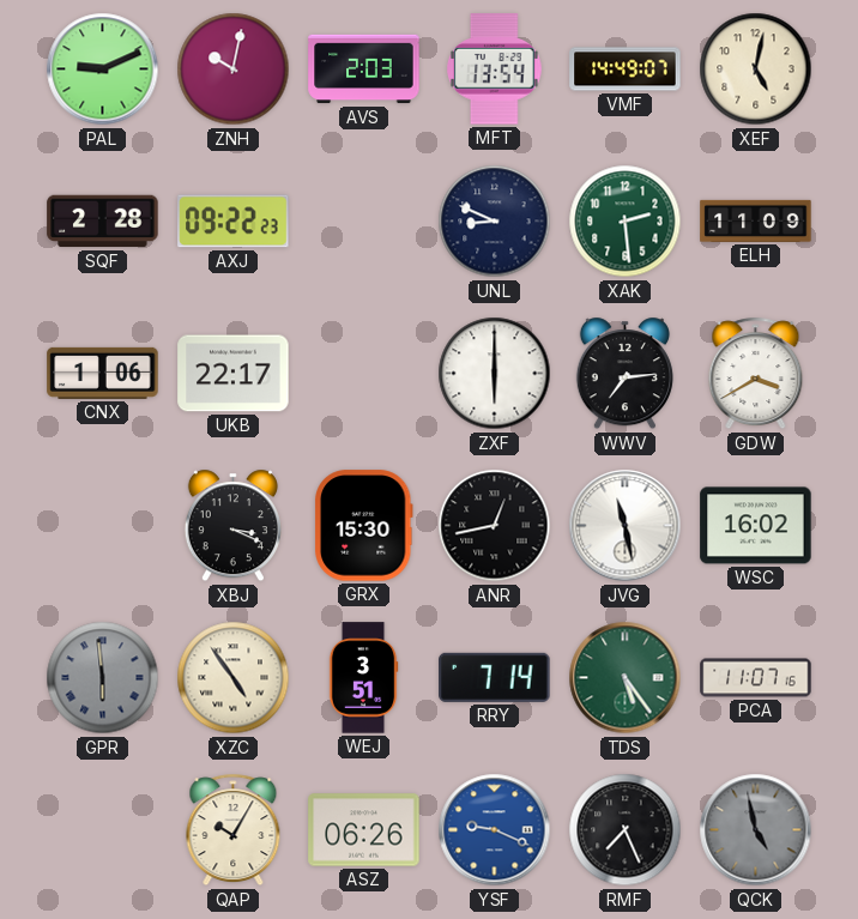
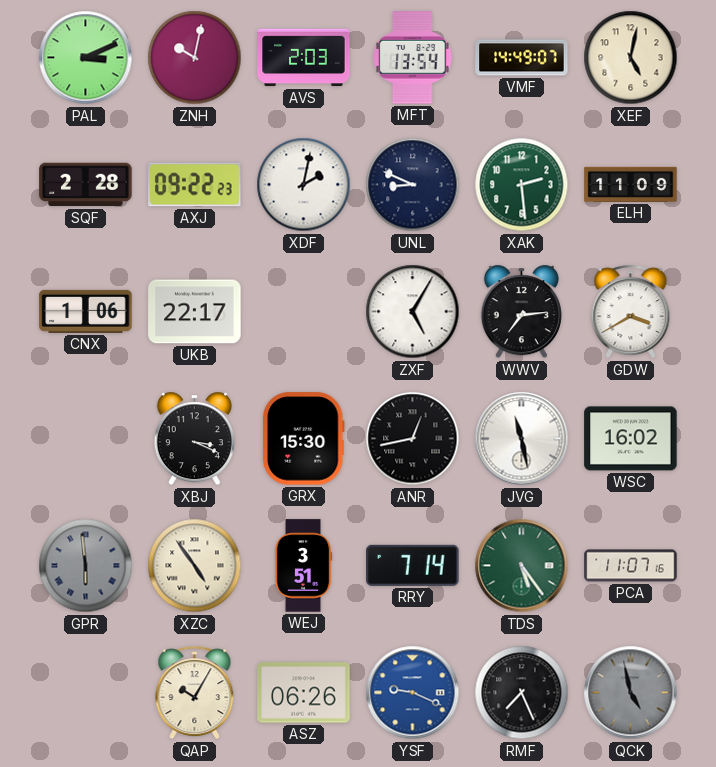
PAL: 9:11 -> 3:11
XDF: none -> 2:02
ZXF: 6:00 -> 5:05
